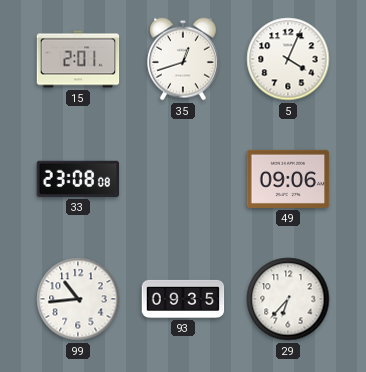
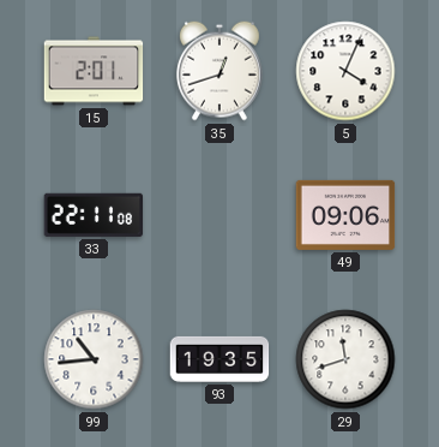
33: 23:08 -> 22:11
93: 09:35 -> 19:35
29: 6:37 -> 11:42
